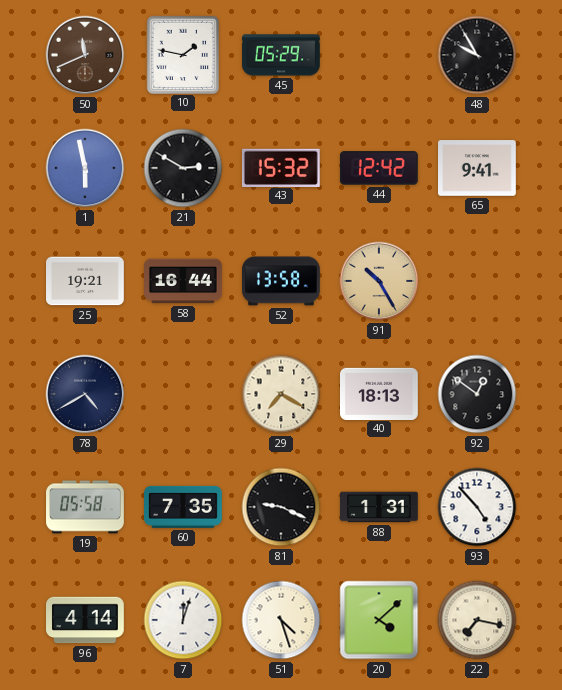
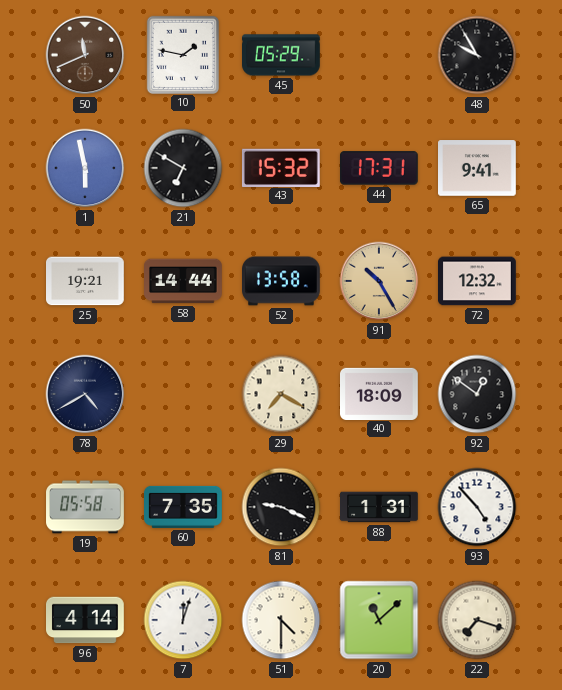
21: 2:50 -> 6:50
44: 12:42 -> 17:31
58: 16:44 -> 14:44
72: none -> 12:32
40: 18:13 -> 18:09
51: 4:27 -> 4:30
20: 4:08 -> 11:08
22: 7:17 -> 7:18
